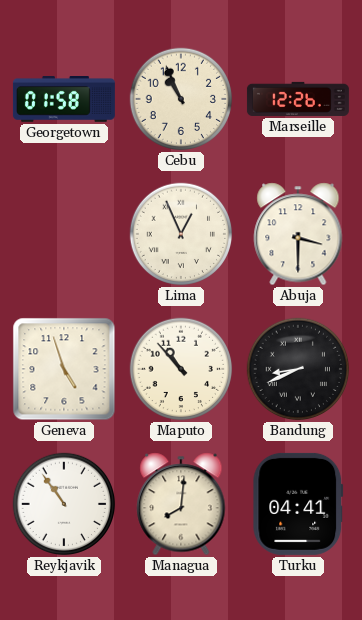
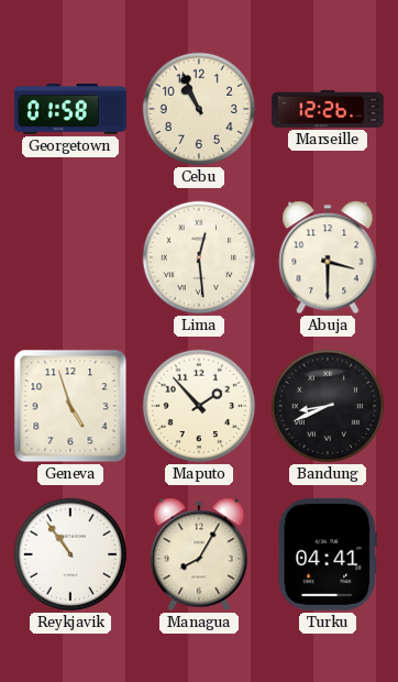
Lima: 12:56 -> 12:29
Maputo: 10:53 -> 1:53
Managua: 8:01 -> 8:05
